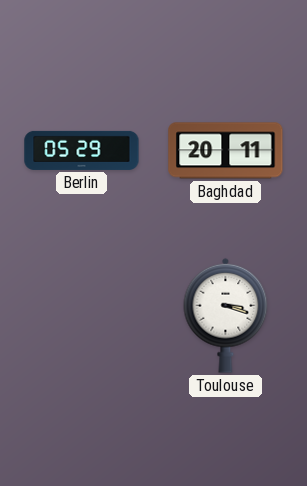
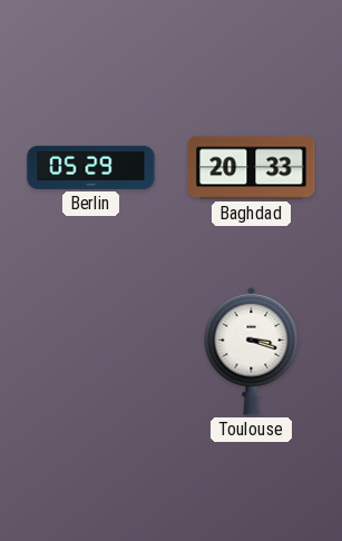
Baghdad: 20:11 -> 20:33
